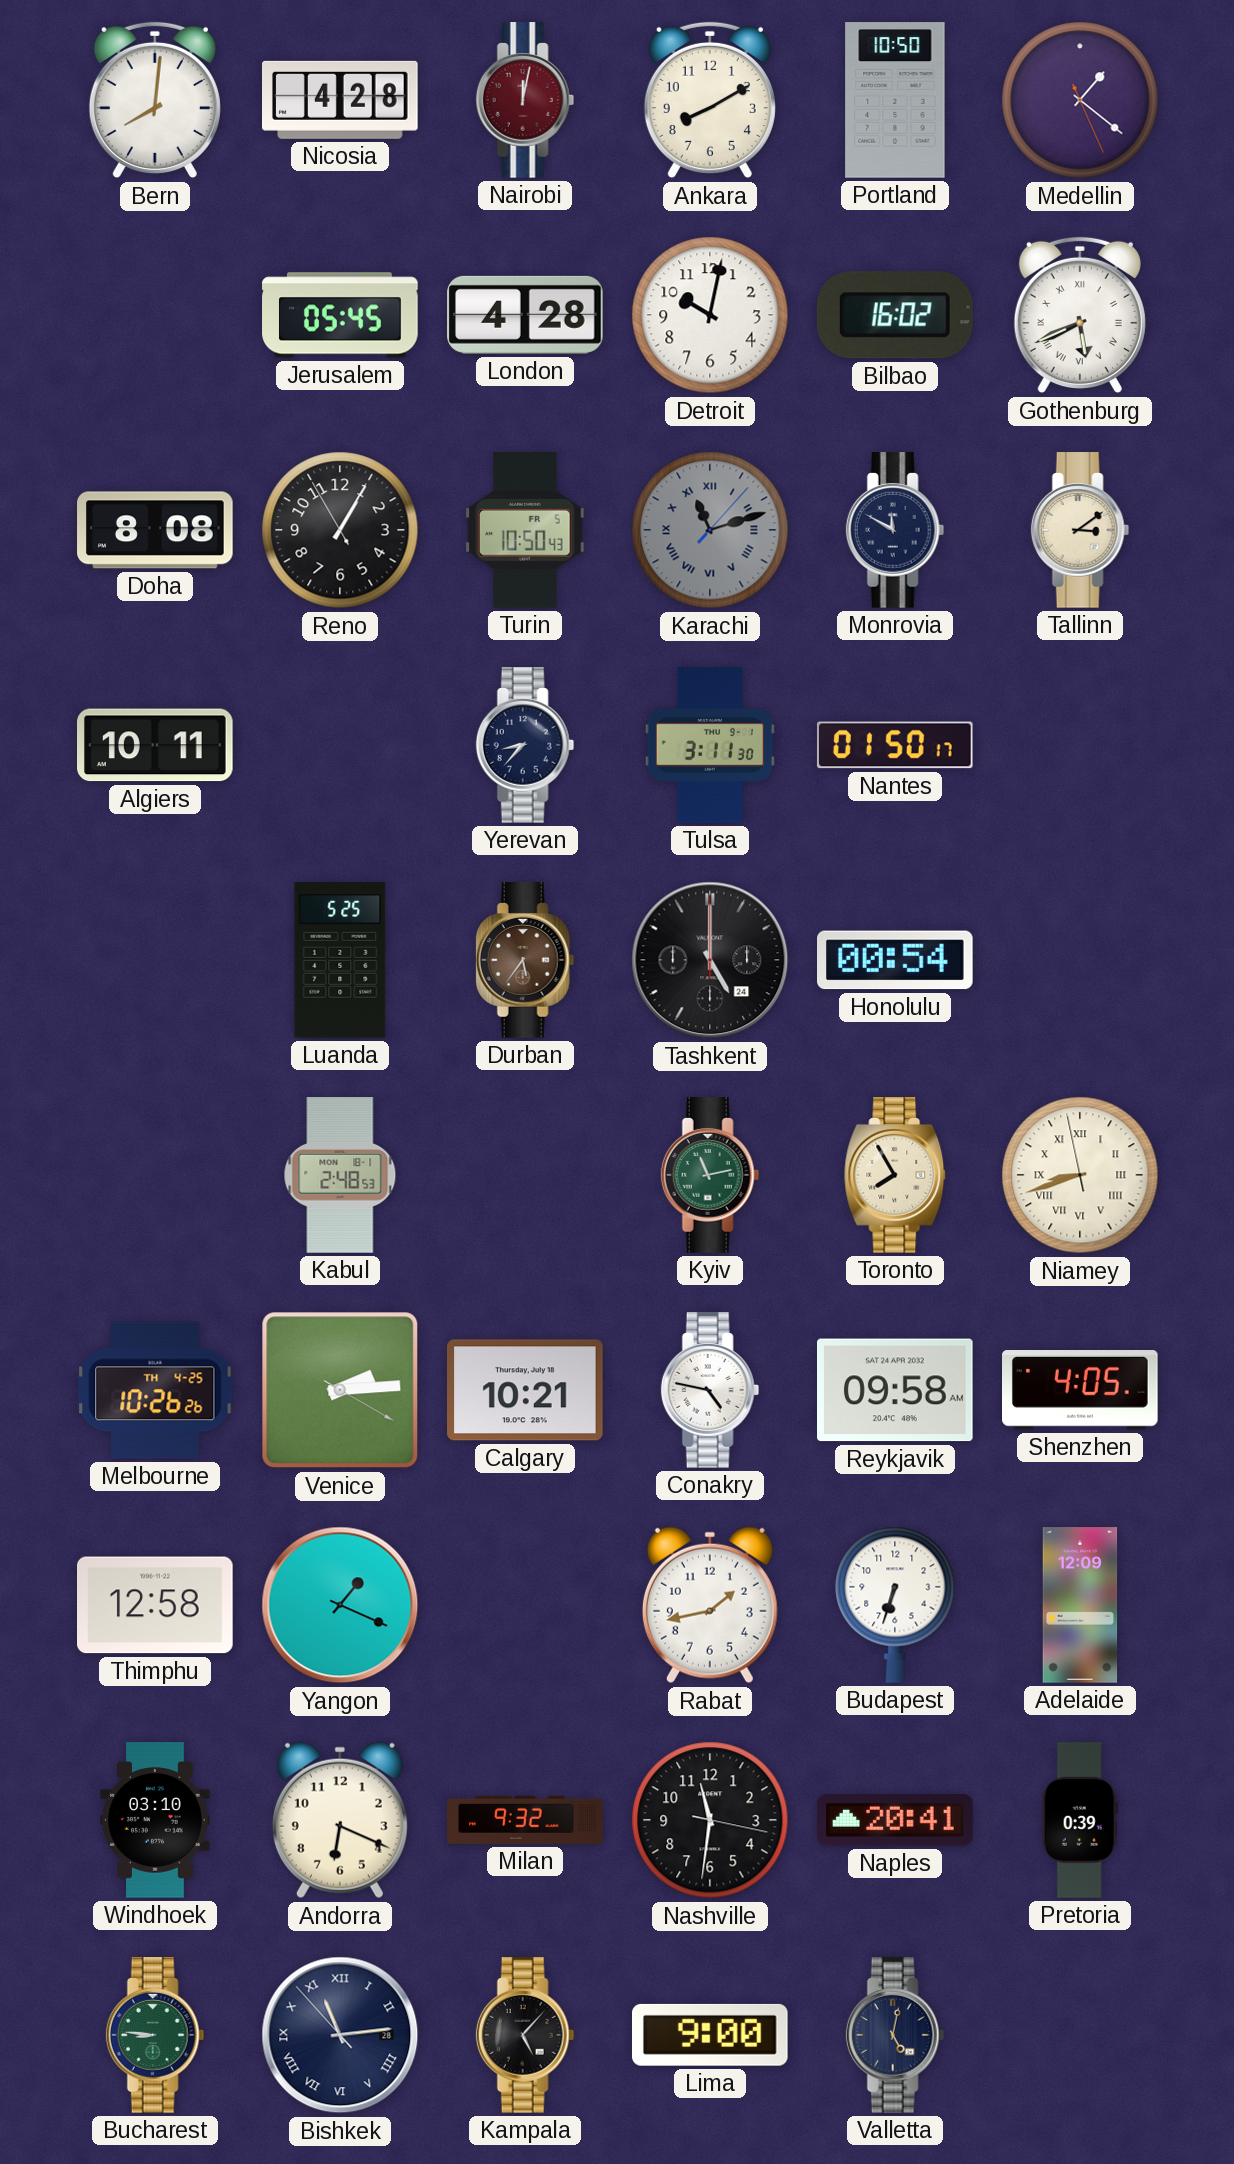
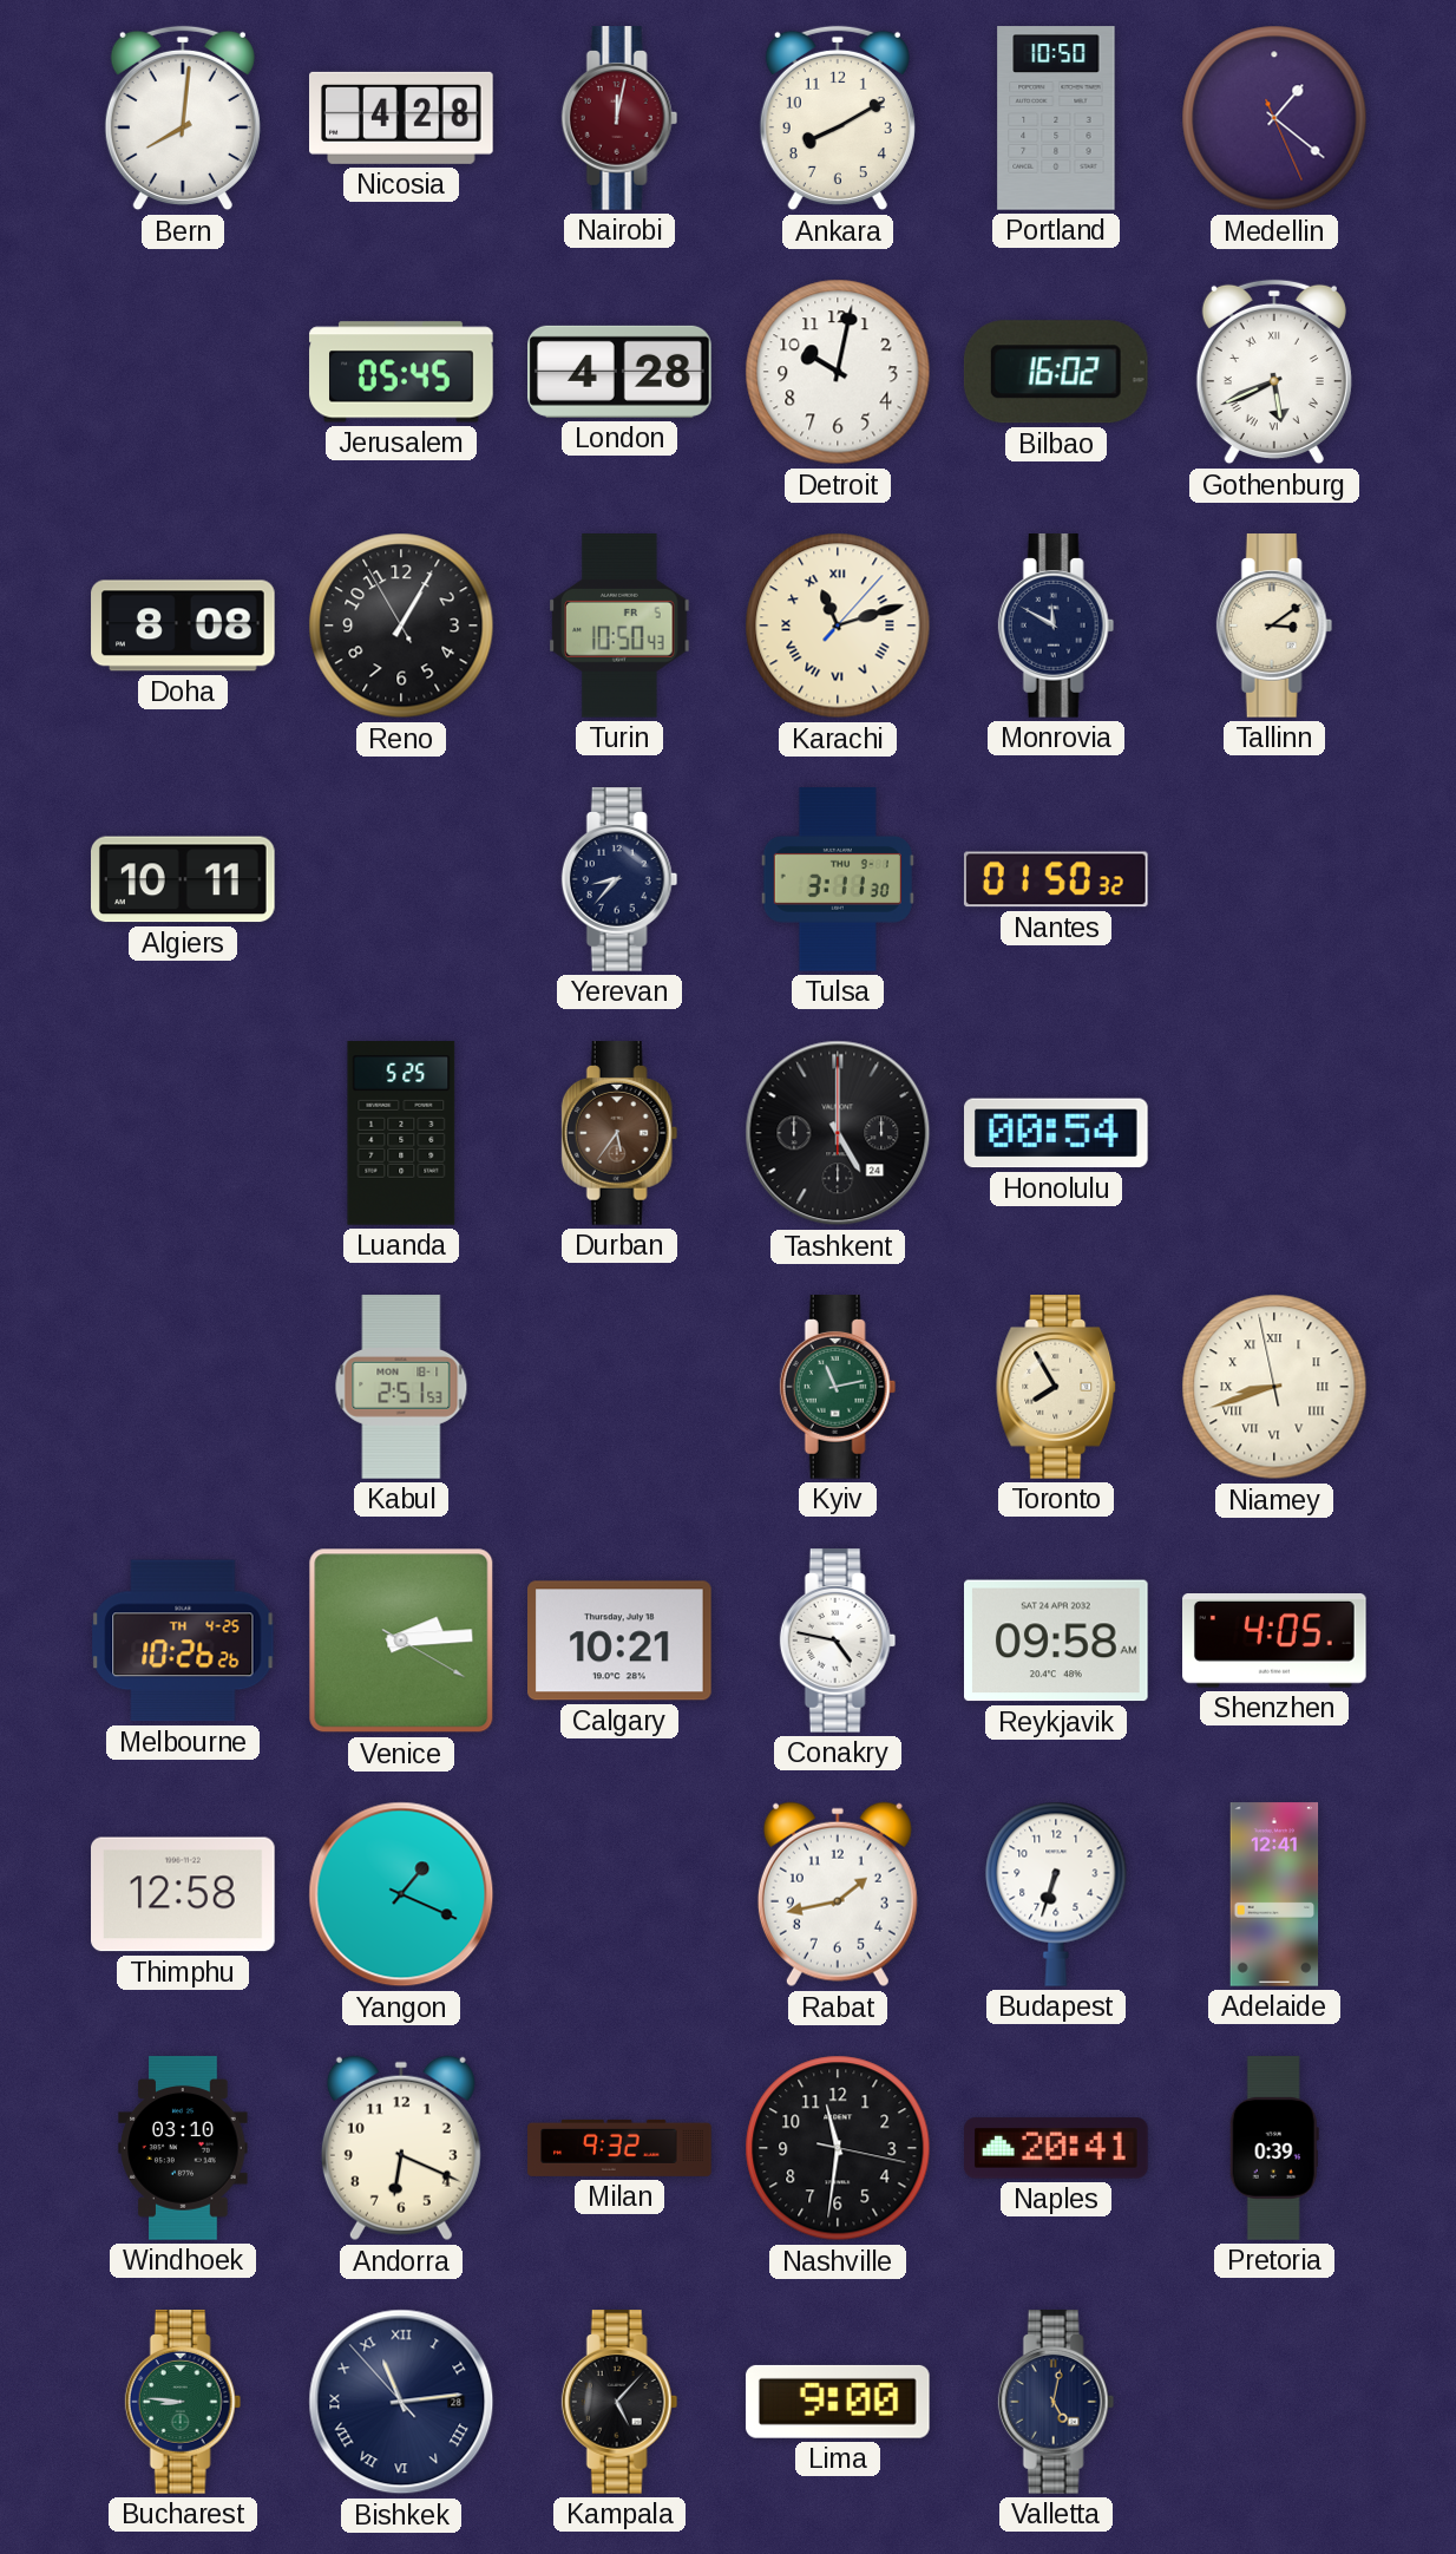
Karachi dial: grey -> cream
Nantes: 01:50:17 -> 01:50:32
Kabul: 2:48 -> 2:51
Adelaide: 12:09 -> 12:41
